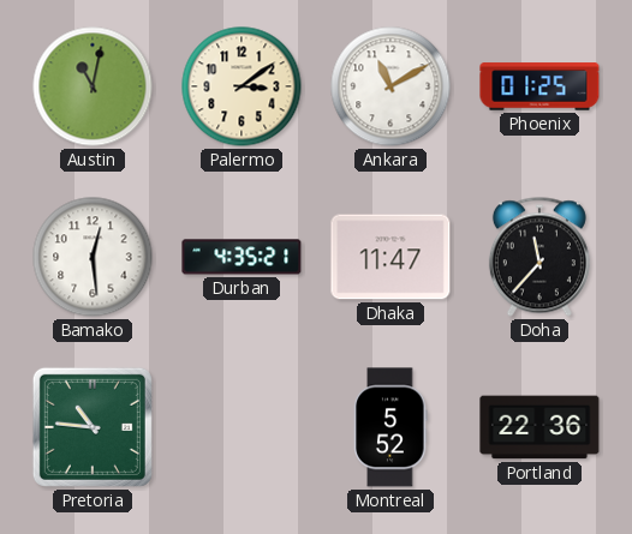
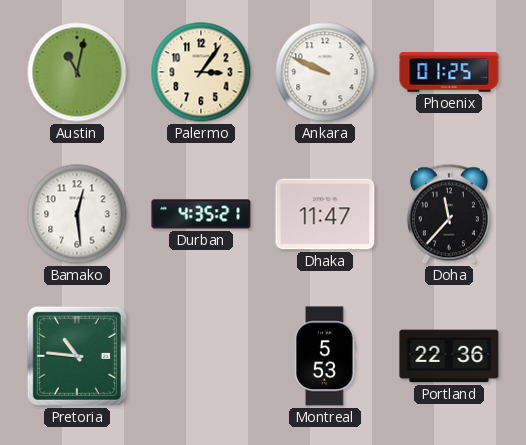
Palermo: 3:09 -> 3:06
Ankara: 11:10 -> 9:49
Montreal: 5:52 -> 5:53
